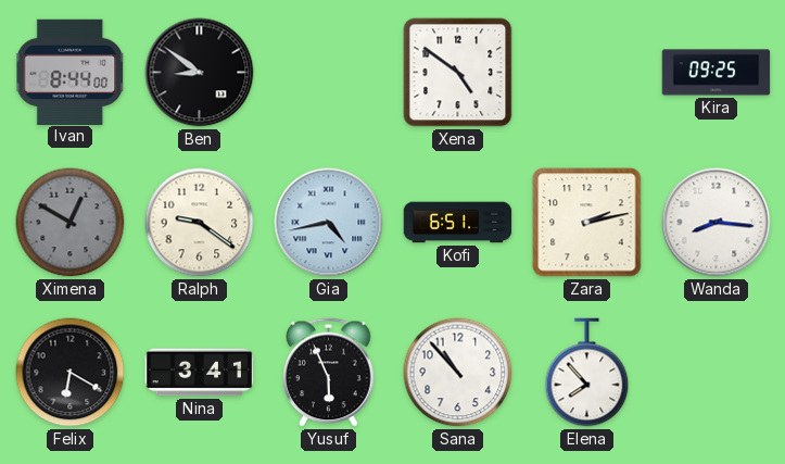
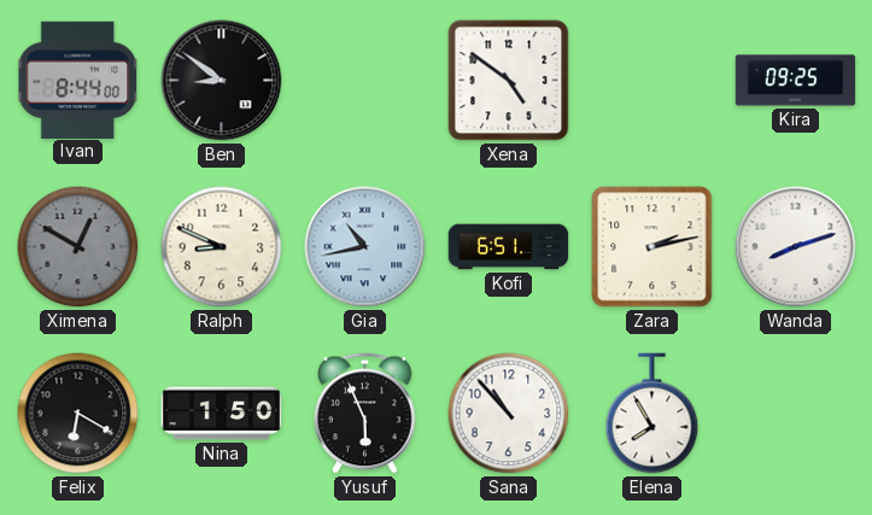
Ralph: 9:21 -> 8:49
Gia: 4:43 -> 10:43
Wanda: 8:16 -> 8:12
Nina: 3:41 -> 1:50
Elena: 7:53 -> 7:55
